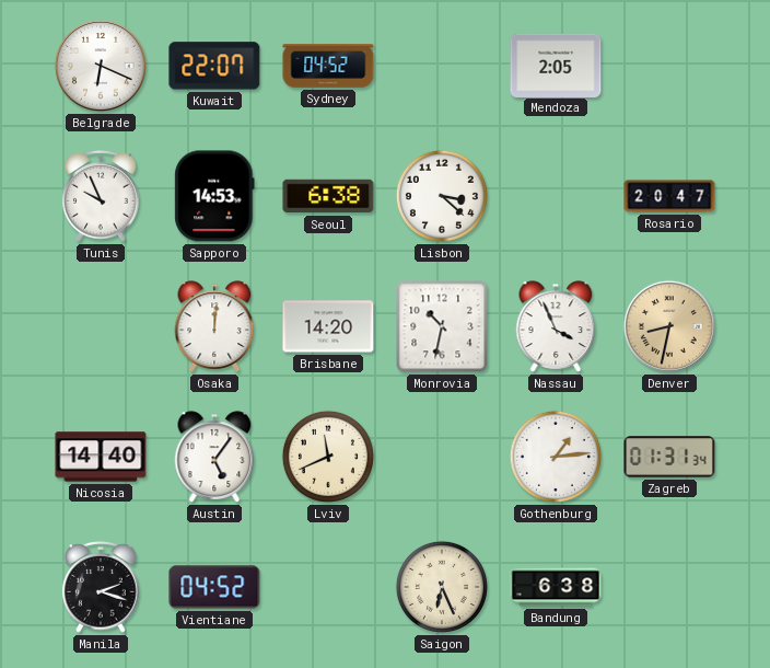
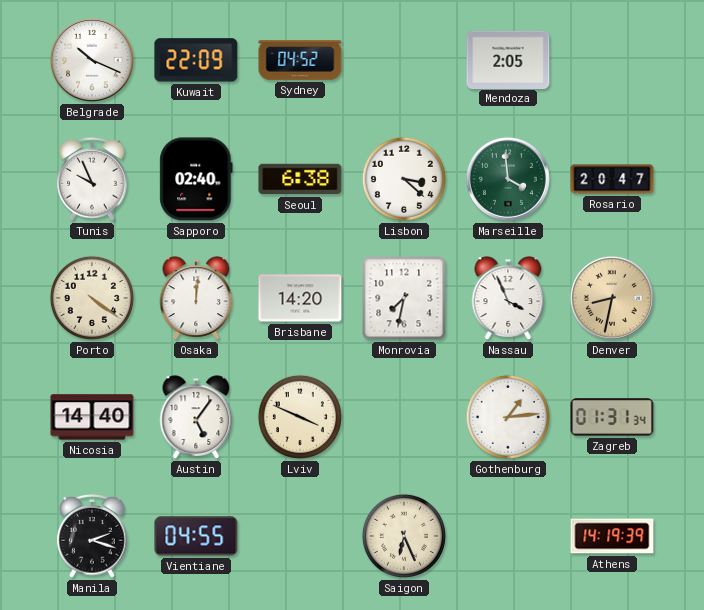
Belgrade: 6:19 -> 10:19
Kuwait: 22:07 -> 22:09
Sapporo: 14:53 -> 02:40
Marseille: none -> 3:59
Porto: none -> 4:21
Monrovia: 10:32 -> 7:32
Lviv: 11:41 -> 3:49
Vientiane: 04:52 -> 04:55
Bandung: 6:38 -> none
Athens: none -> 14:19
